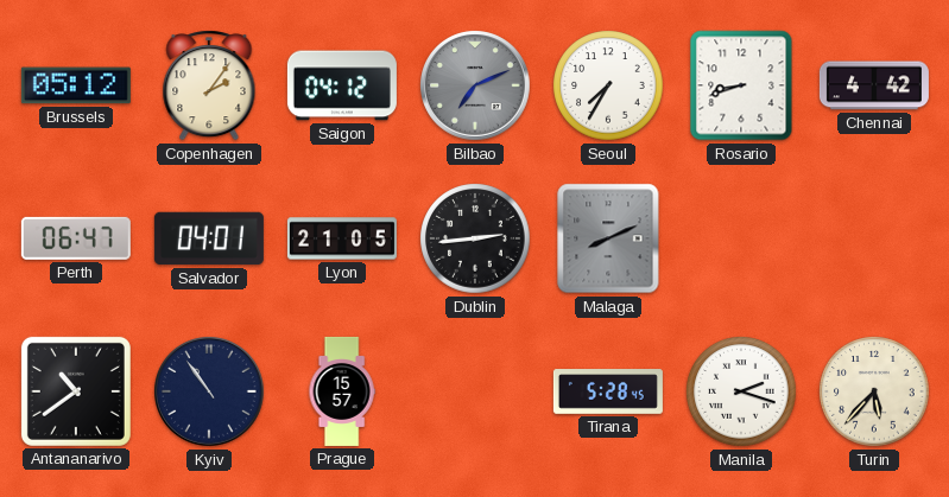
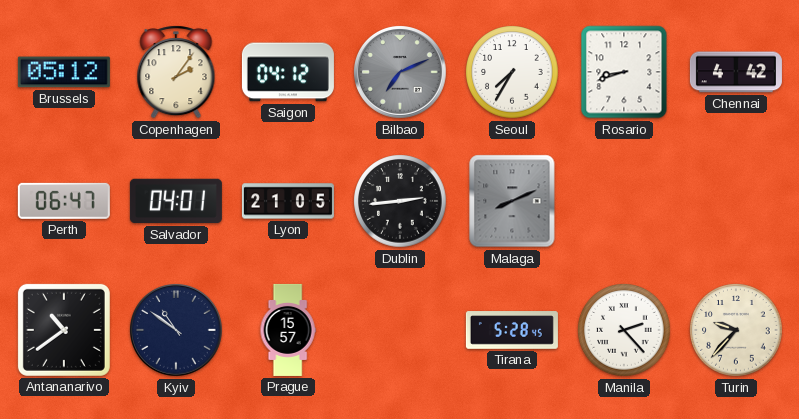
Kyiv: 10:54 -> 10:51
Manila: 2:18 -> 2:23
Turin: 5:37 -> 9:37
